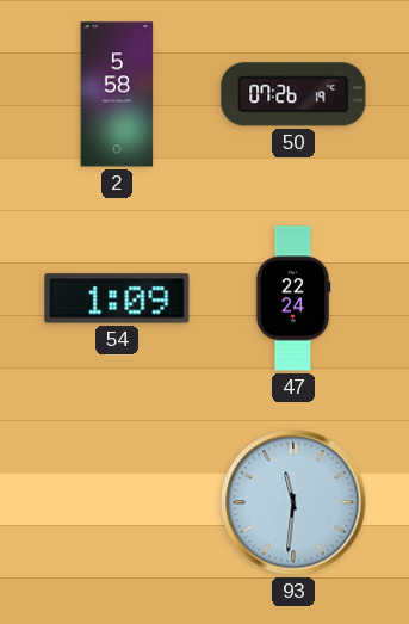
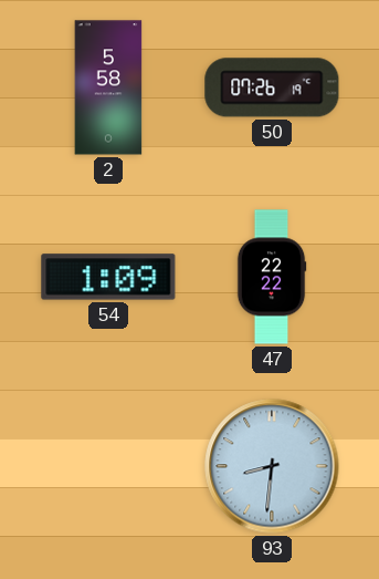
47: 22:24 -> 22:22
93: 11:31 -> 8:31
